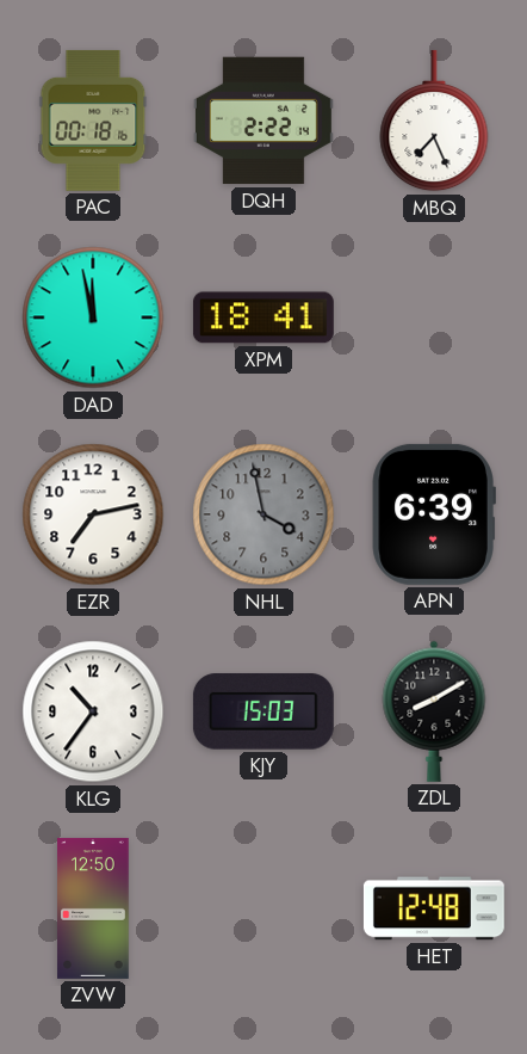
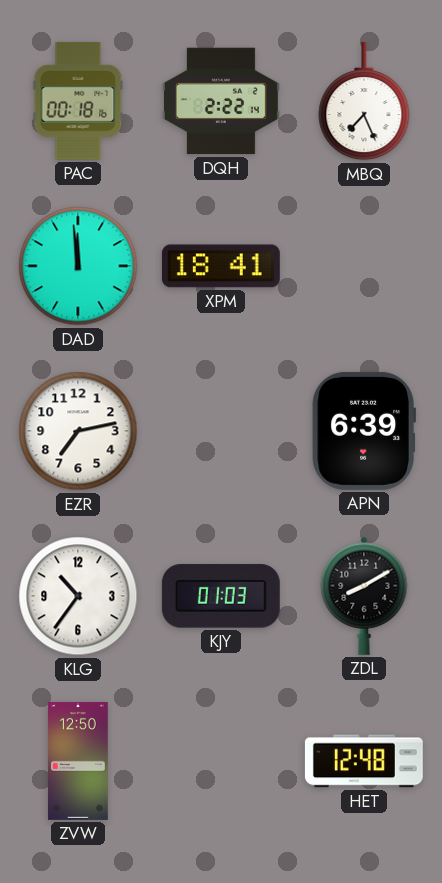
DAD: 11:58 -> 11:59
NHL: 3:58 -> none
KJY: 15:03 -> 01:03
